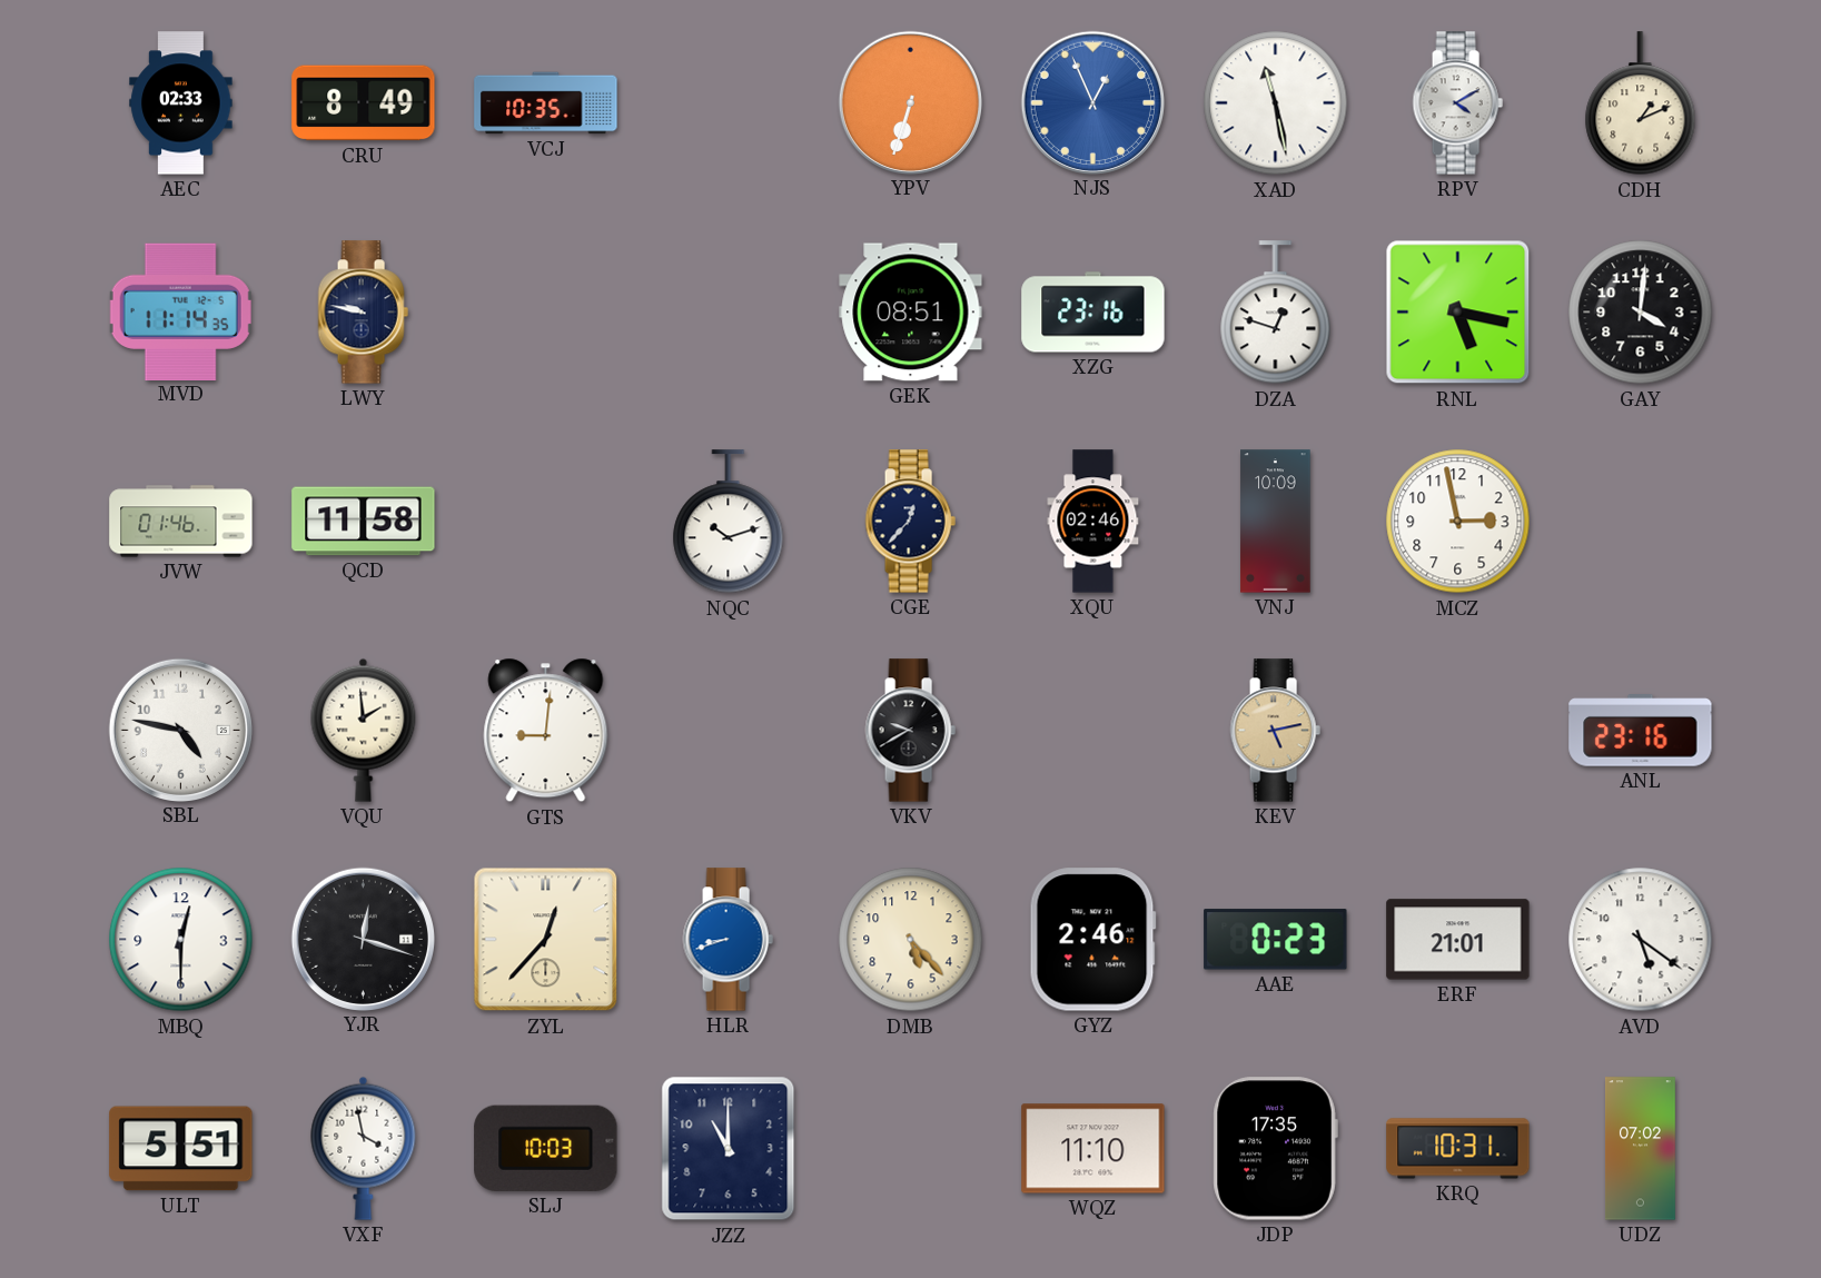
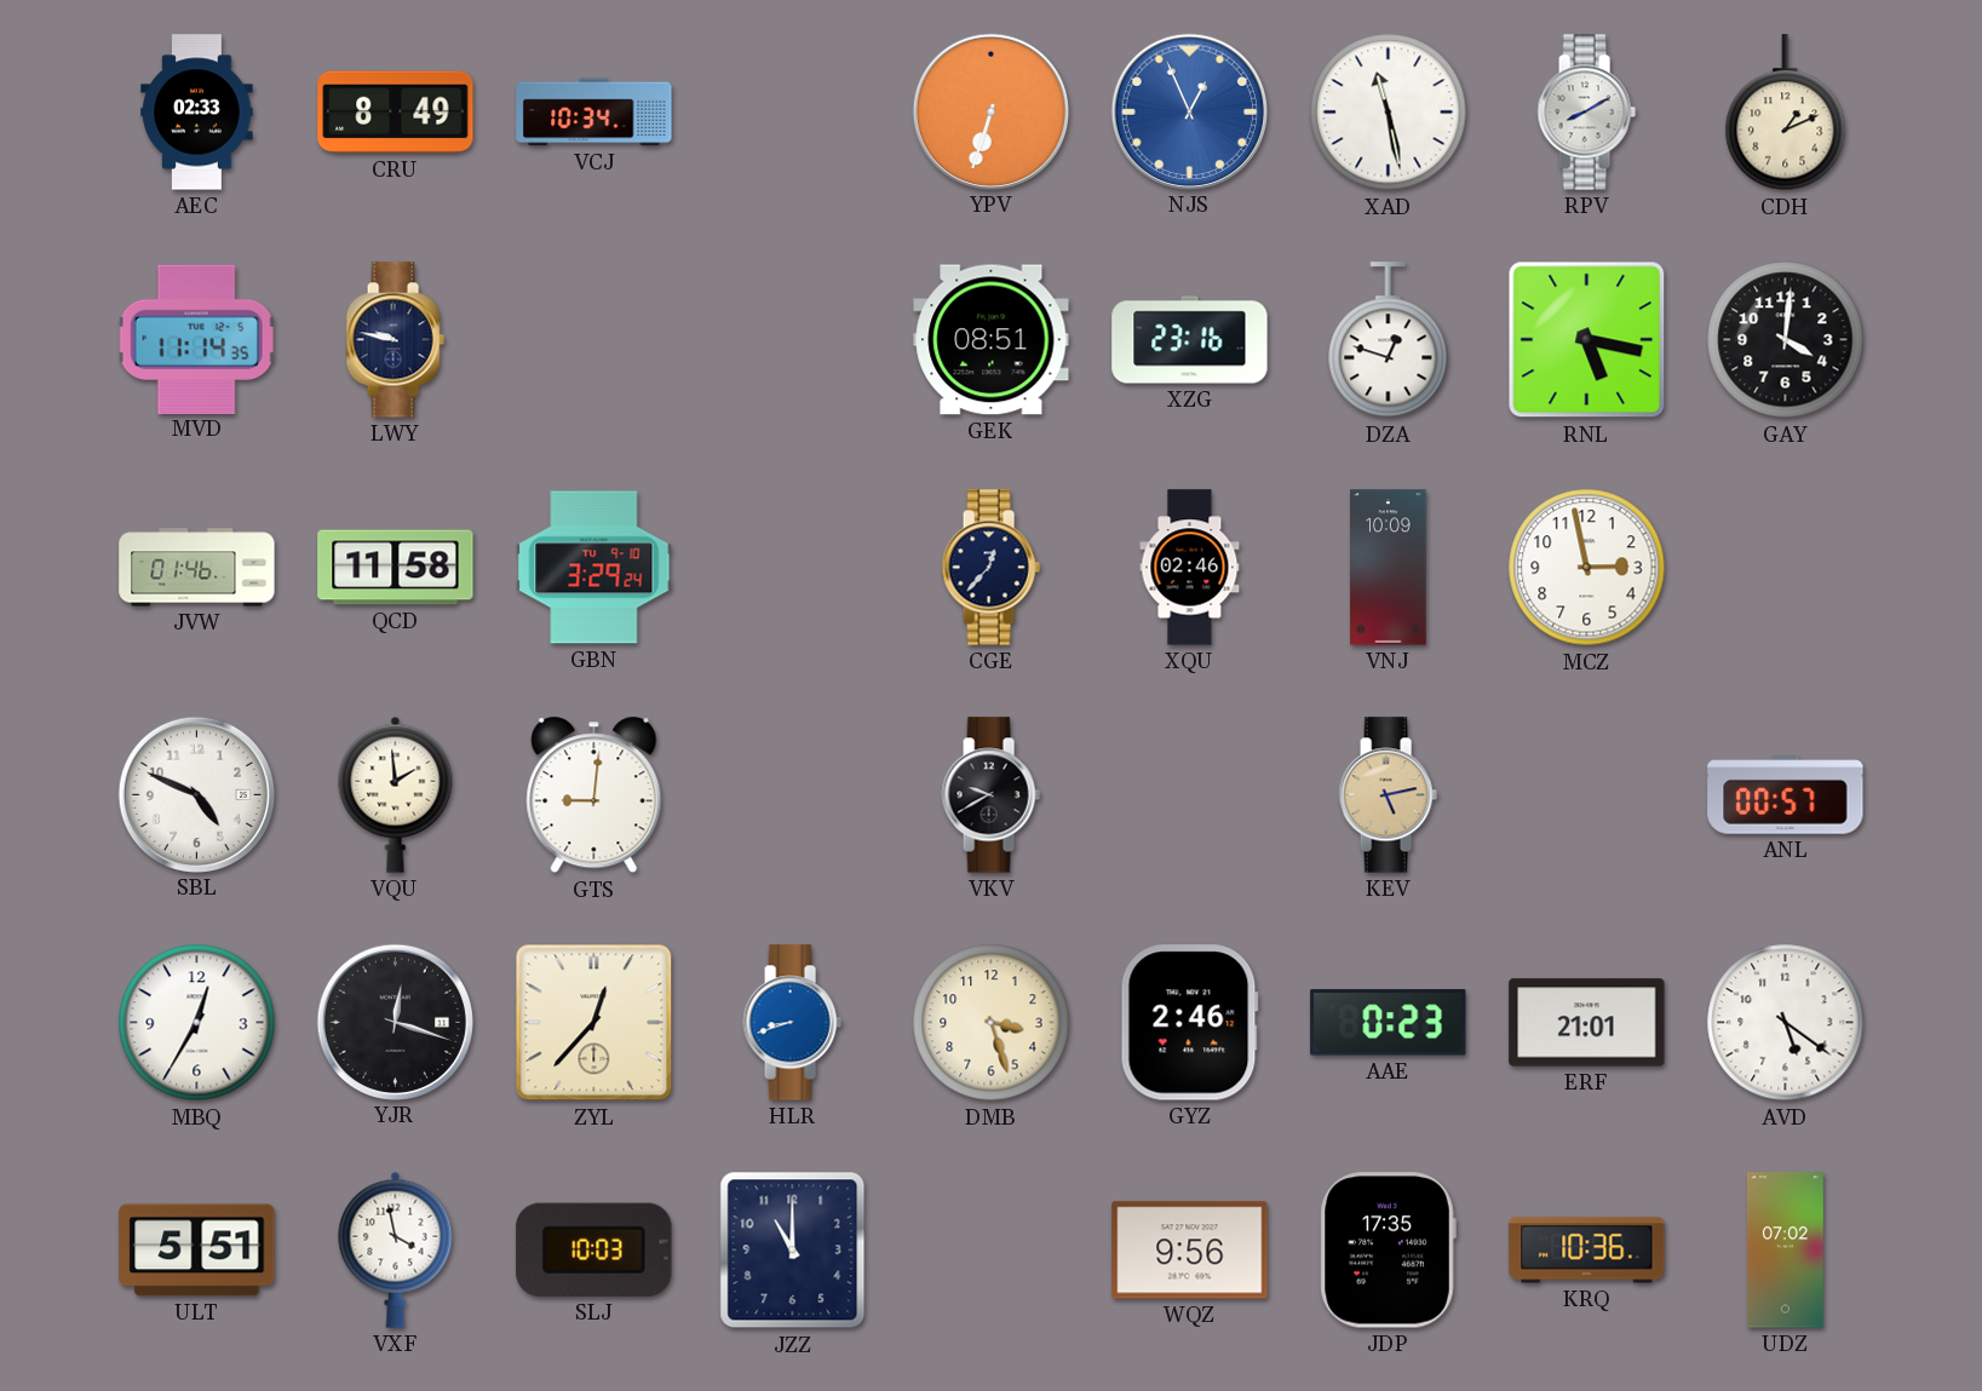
VCJ: 10:35 -> 10:34
RPV: 4:10 -> 8:10
GBN: none -> 3:29
NQC: 10:12 -> none
SBL: 4:47 -> 4:49
ANL: 23:16 -> 00:57
MBQ: 12:30 -> 12:35
DMB: 5:23 -> 3:27
WQZ: 11:10 -> 9:56
KRQ: 10:31 -> 10:36
